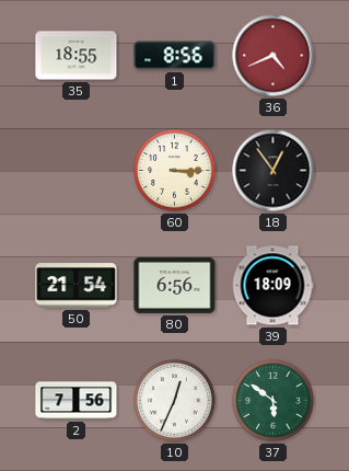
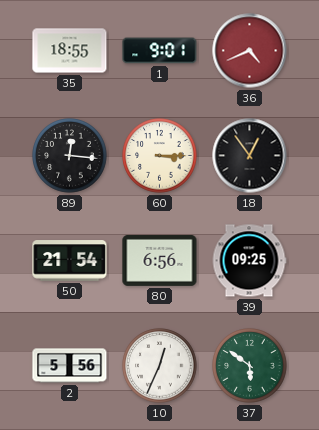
1: 8:56 -> 9:01
89: none -> 12:16
39: 18:09 -> 09:25
2: 7:56 -> 5:56
